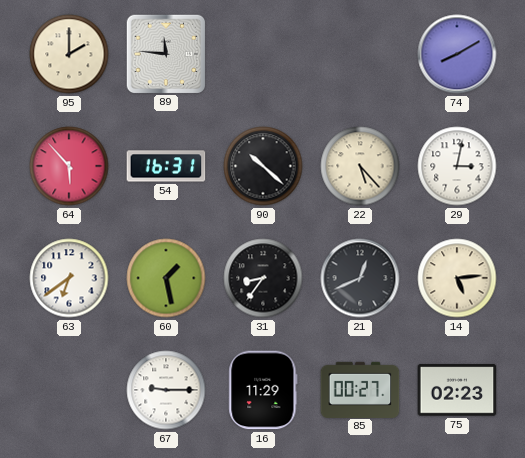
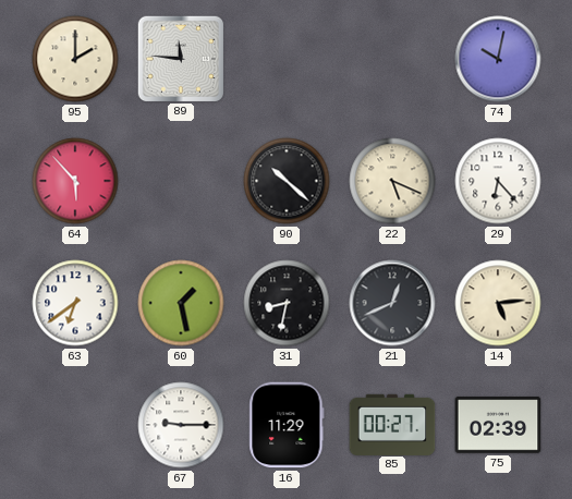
74: 8:10 -> 10:02
54: 16:31 -> none
22: 5:23 -> 5:19
29: 3:02 -> 6:23
31: 8:36 -> 8:32
75: 02:23 -> 02:39
